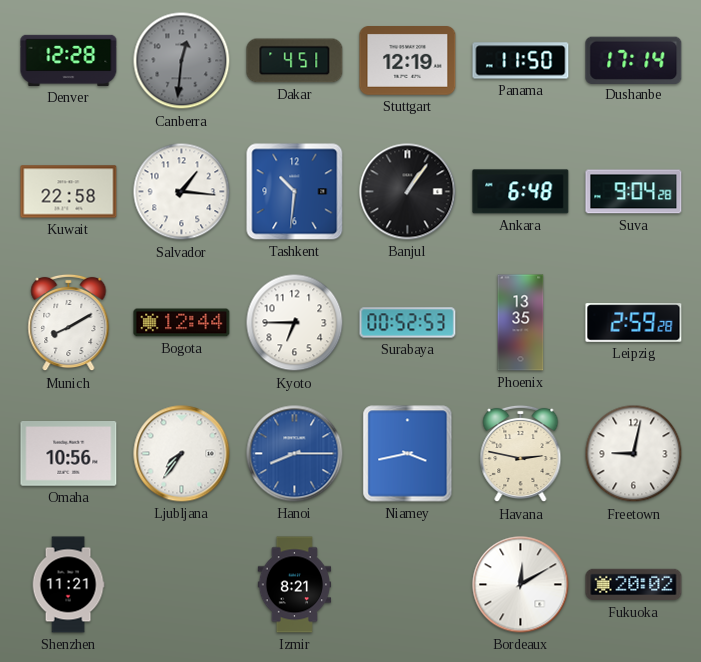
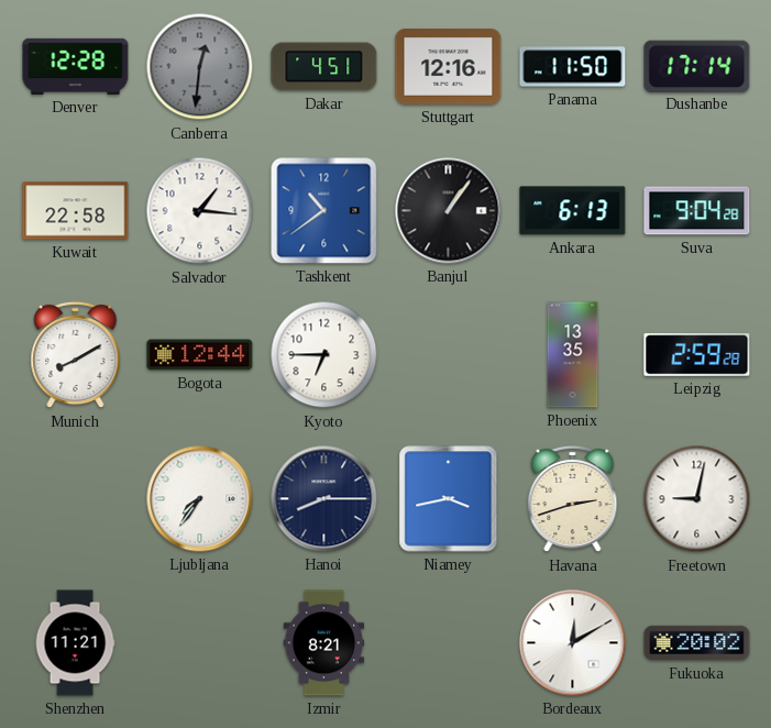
Stuttgart: 12:19 -> 12:16
Tashkent: 10:31 -> 10:39
Ankara: 6:48 -> 6:13
Surabaya: 00:52 -> none
Omaha: 10:56 -> none
Hanoi dial: blue -> navy
Havana: 2:47 -> 2:42
